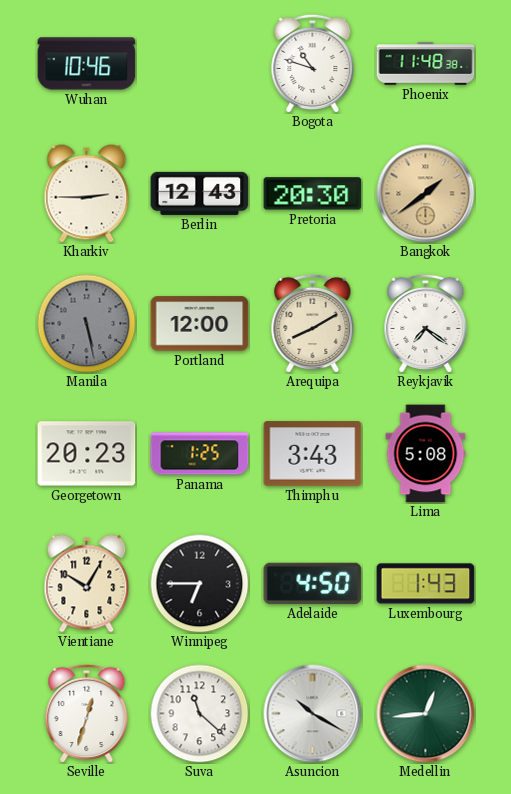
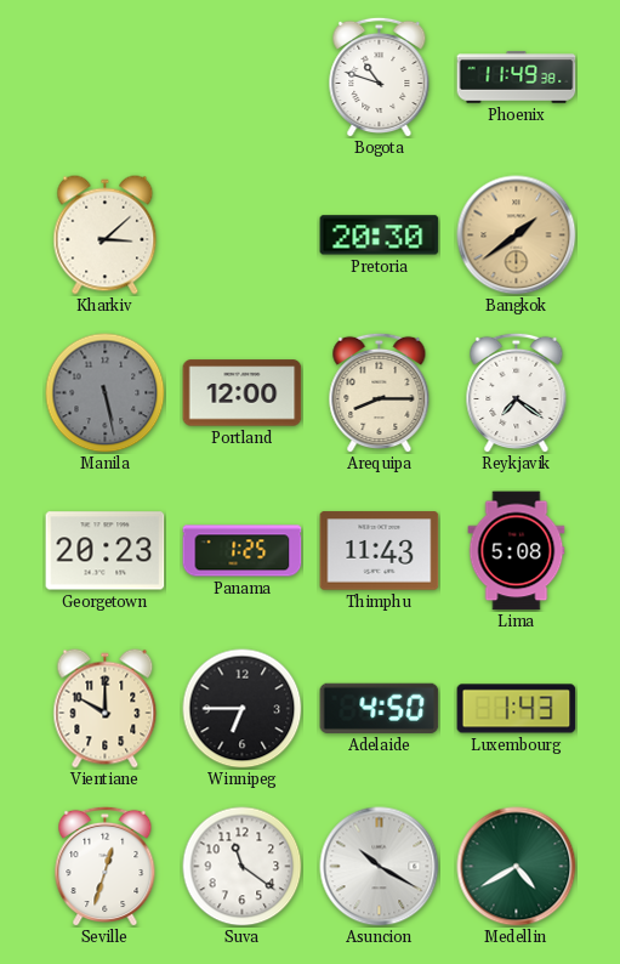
Wuhan: 10:46 -> none
Phoenix: 11:48 -> 11:49
Kharkiv: 2:45 -> 3:08
Berlin: 12:43 -> none
Arequipa: 8:10 -> 8:15
Thimphu: 3:43 -> 11:43
Vientiane: 10:05 -> 10:00
Suva: 11:22 -> 11:21
Medellin: 12:44 -> 4:40
